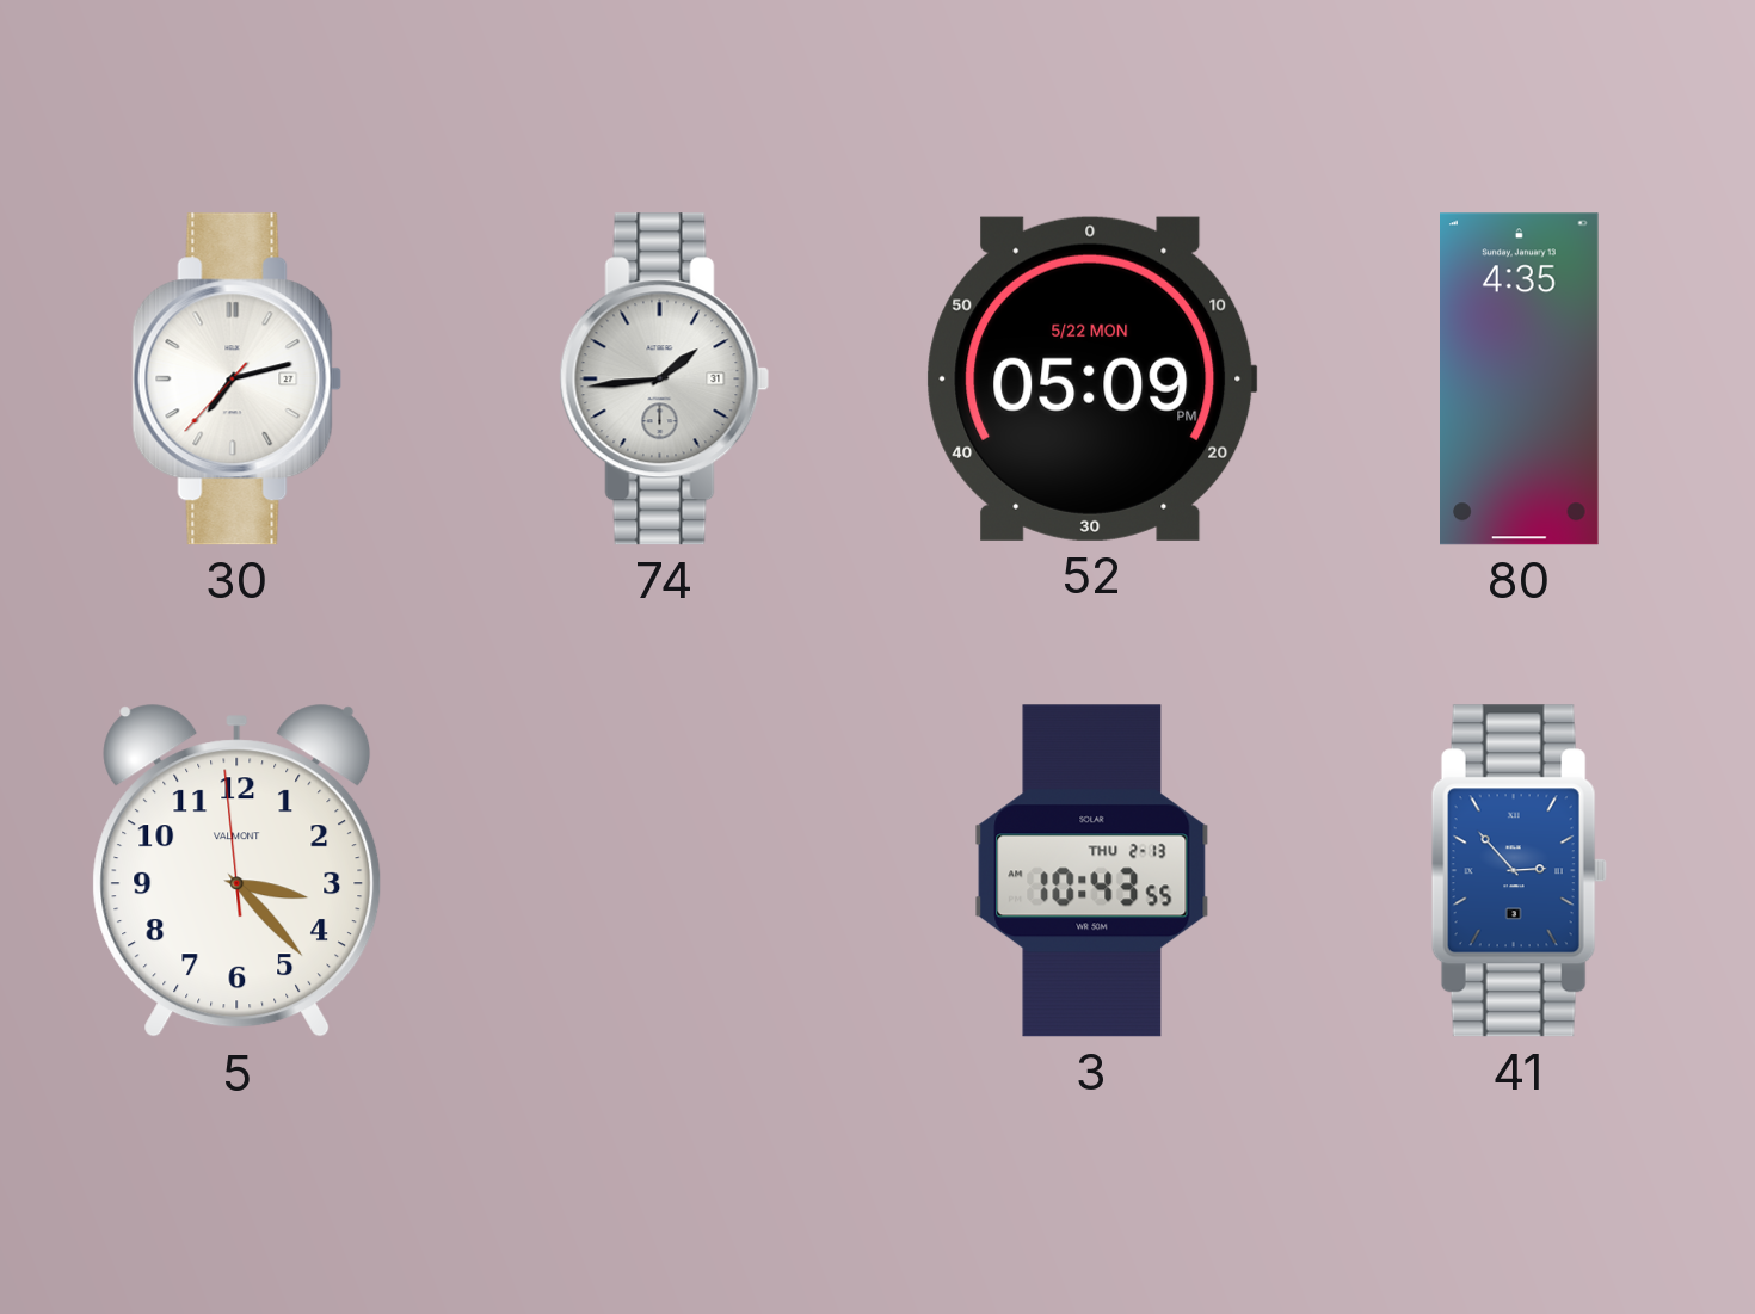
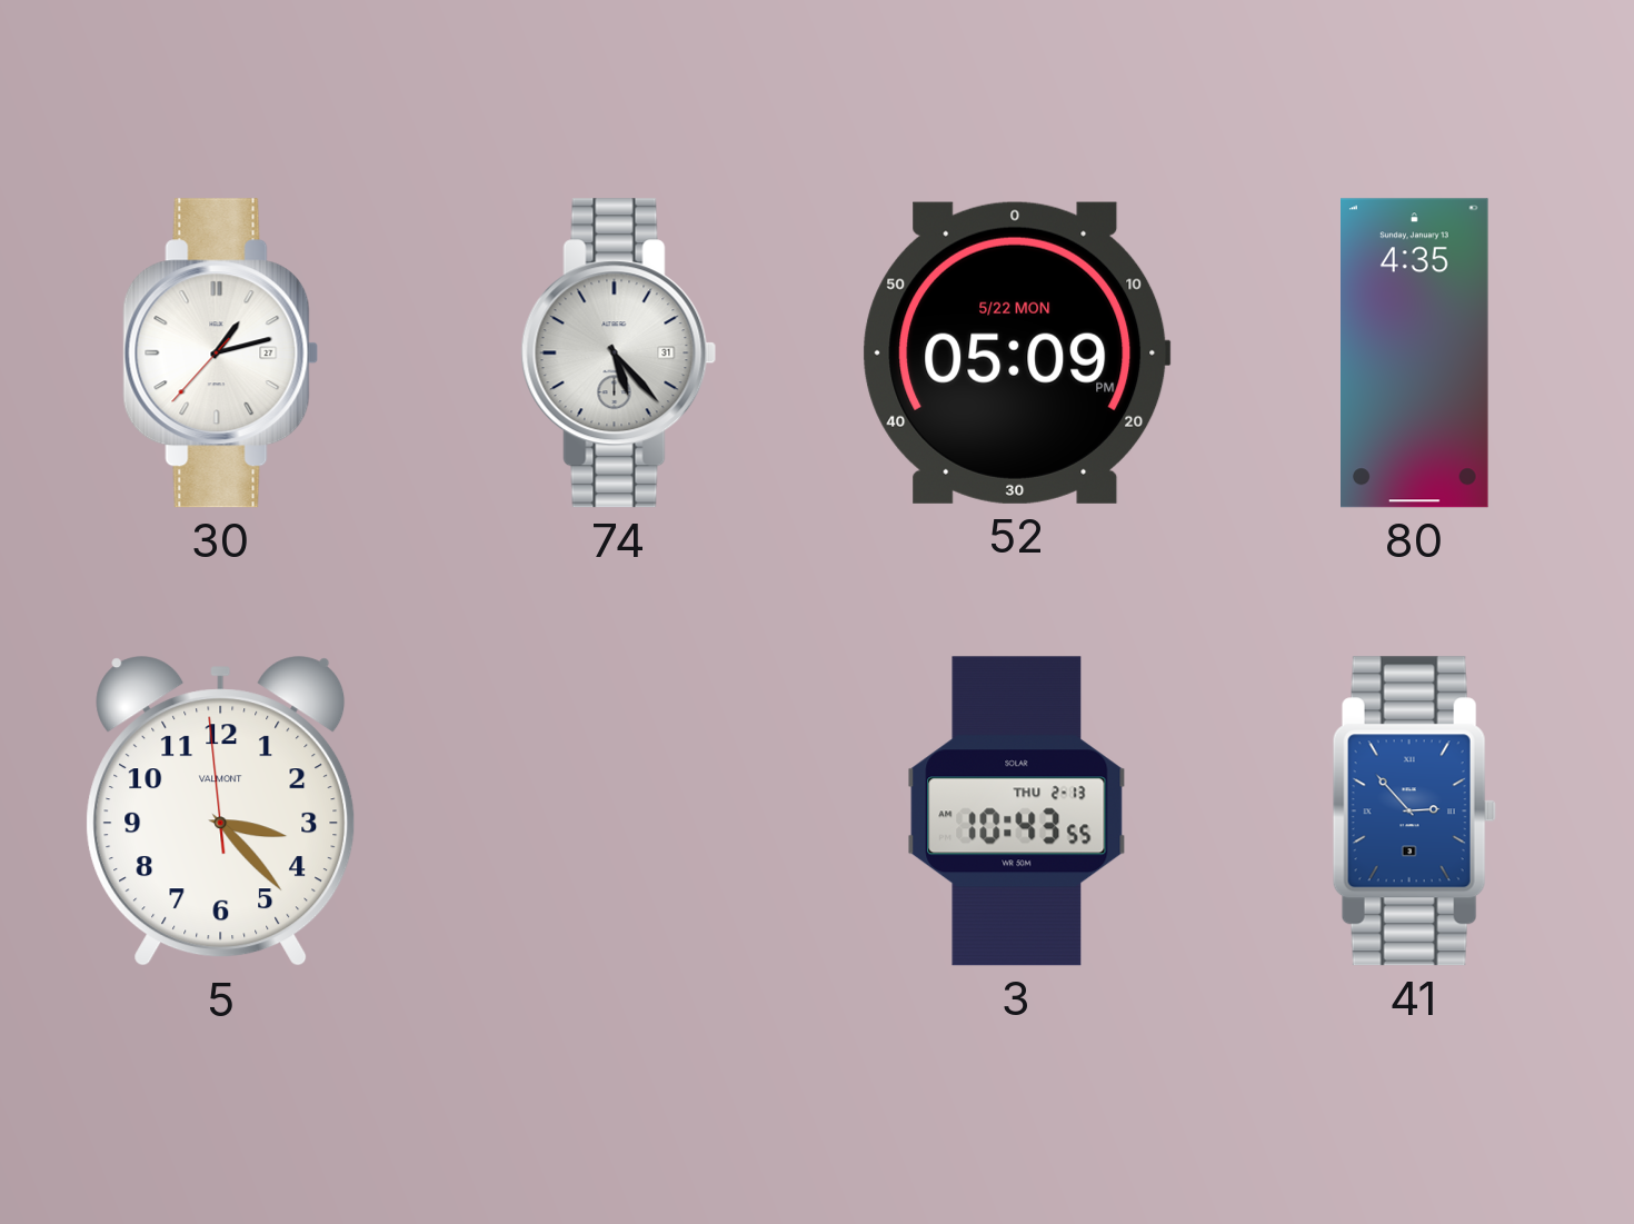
30: 7:12 -> 1:12
74: 1:44 -> 5:23
